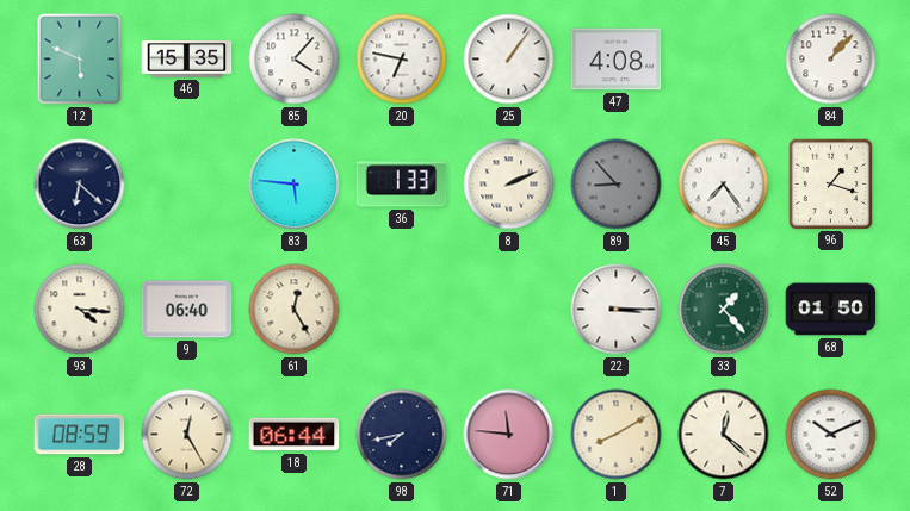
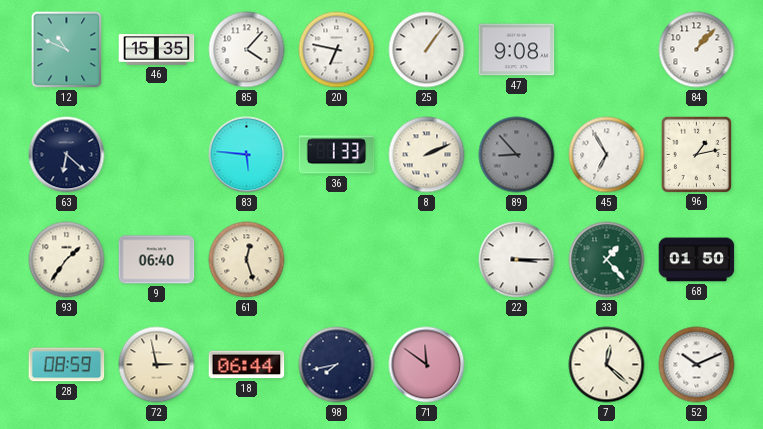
12: 5:49 -> 10:49
47: 4:08 -> 9:08
45: 7:24 -> 6:55
96: 1:18 -> 1:13
93: 4:16 -> 1:36
61: 12:25 -> 12:27
72: 12:25 -> 2:58
71: 11:46 -> 11:51
1: 8:10 -> none
